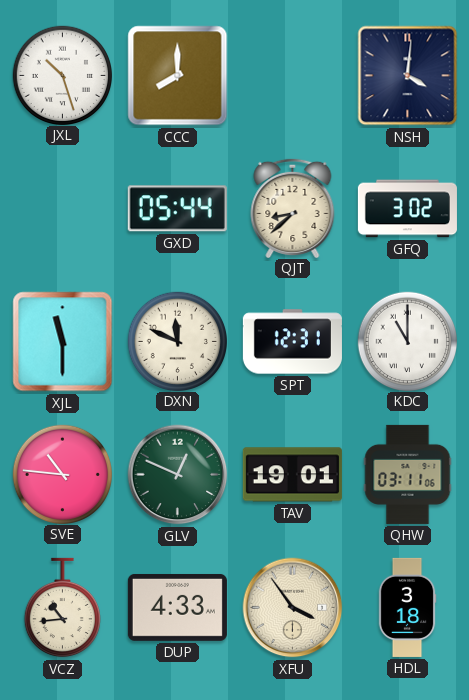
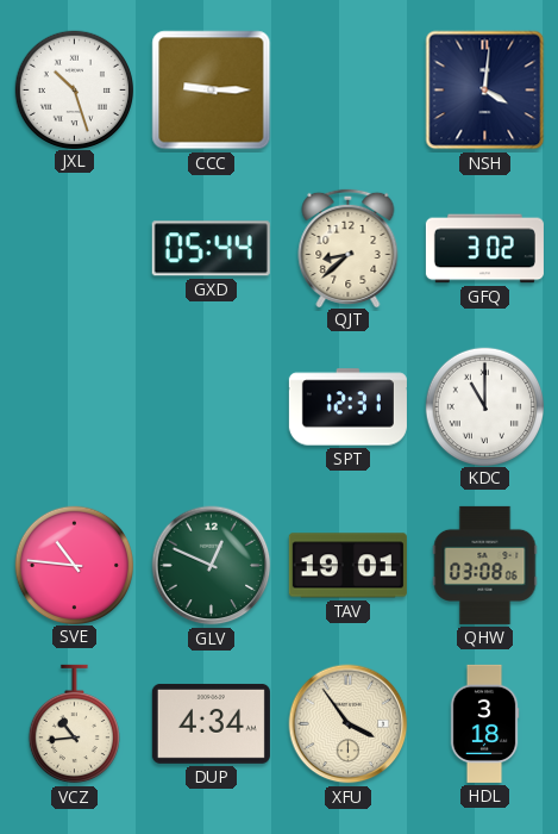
CCC: 8:00 -> 9:15
XJL: 11:30 -> none
DXN: 11:49 -> none
QHW: 03:11 -> 03:08
DUP: 4:33 -> 4:34
